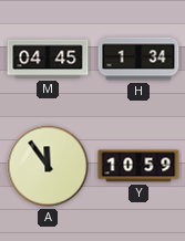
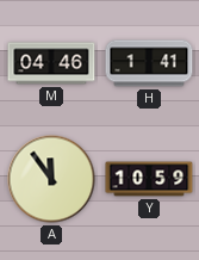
M: 04:45 -> 04:46
H: 1:34 -> 1:41
